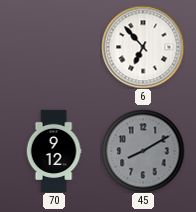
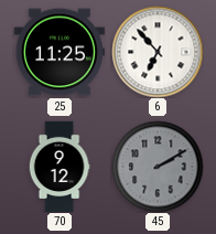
25: none -> 11:25
45: 8:10 -> 2:10
